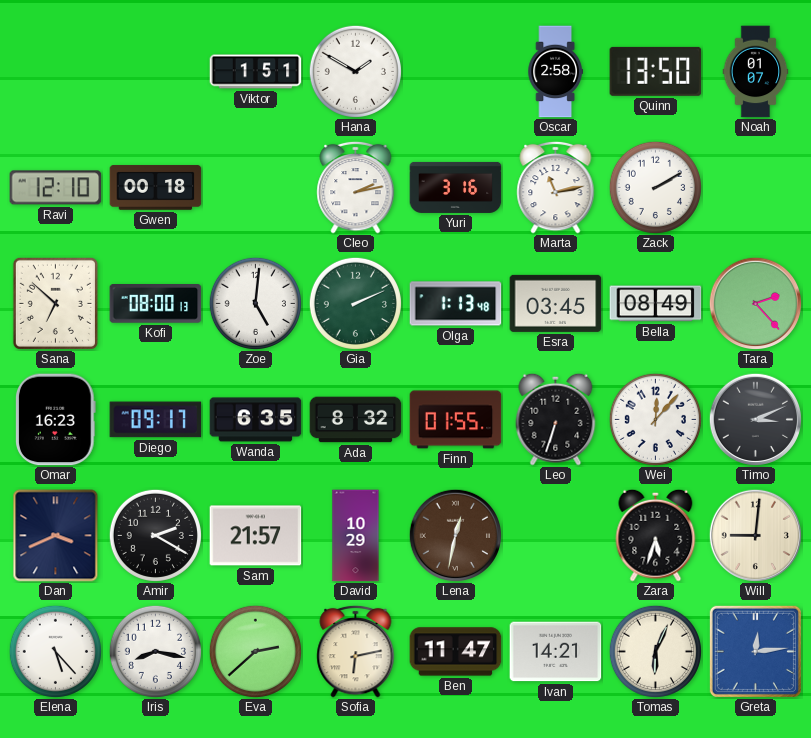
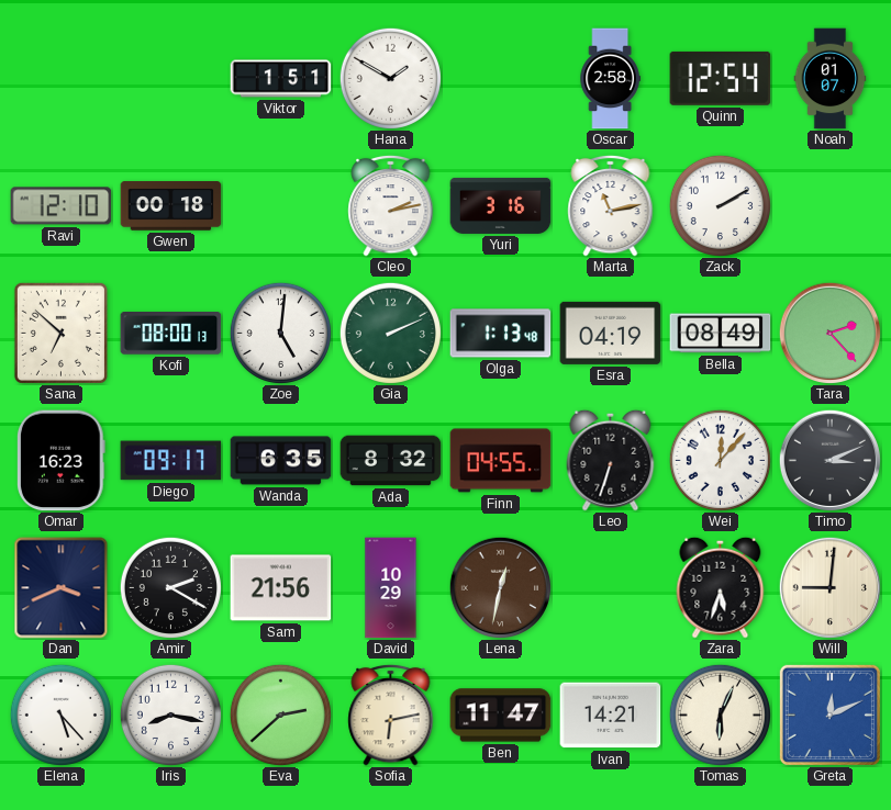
Quinn: 13:50 -> 12:54
Esra: 03:45 -> 04:19
Finn: 01:55 -> 04:55
Sam: 21:57 -> 21:56
Greta: 12:14 -> 12:11
